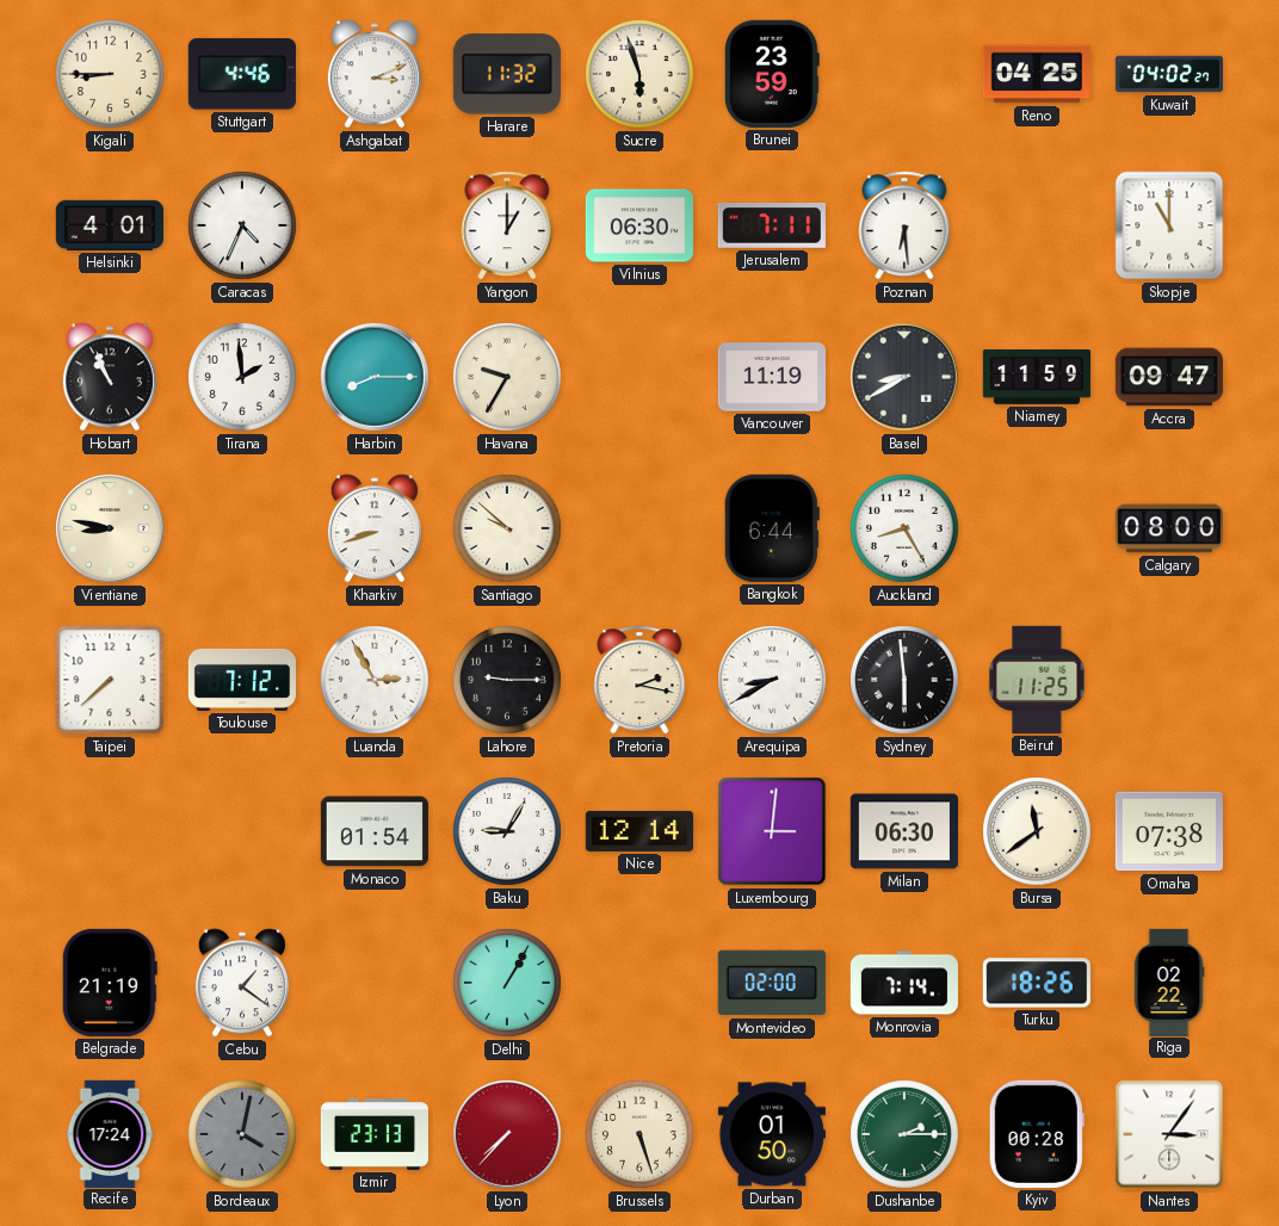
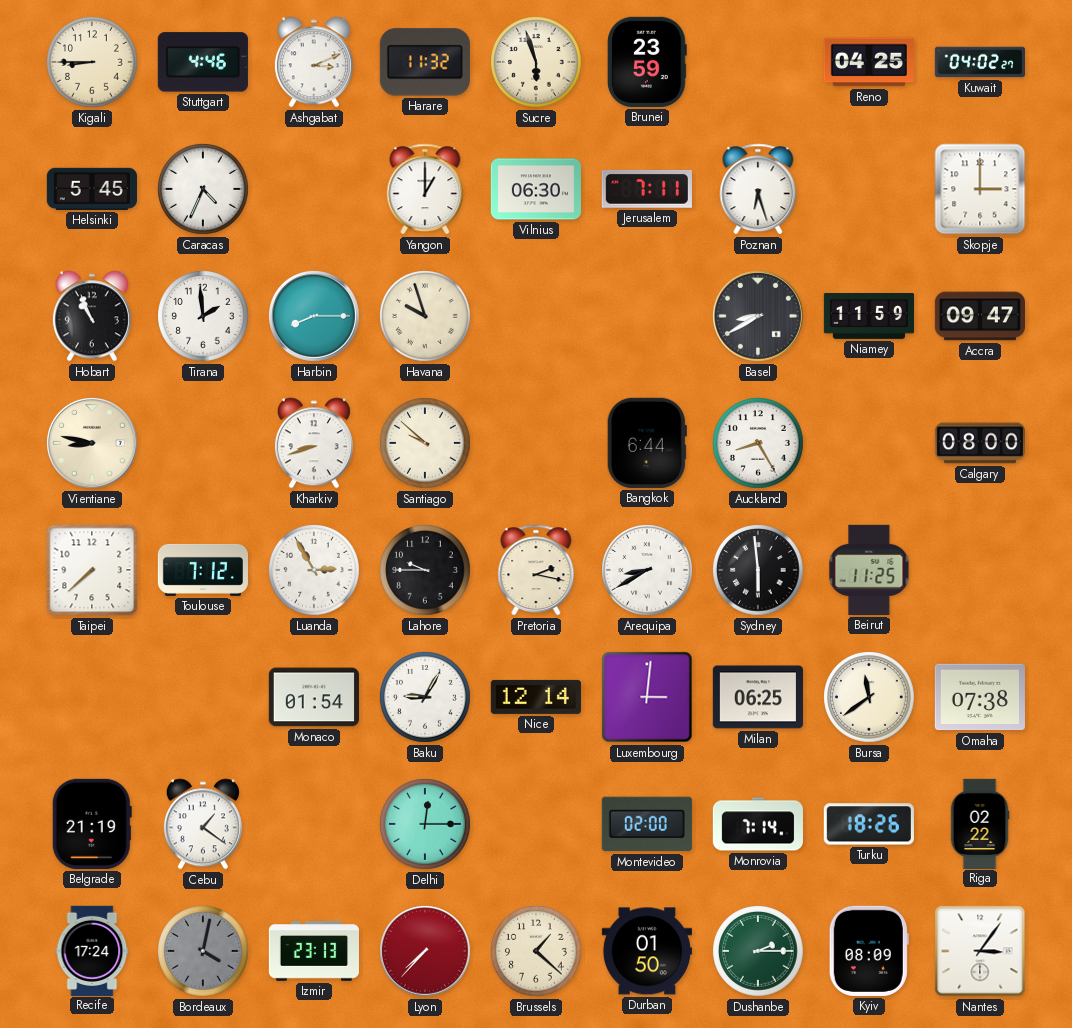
Helsinki: 4:01 -> 5:45
Poznan: 6:29 -> 6:27
Skopje: 11:00 -> 3:00
Havana: 9:35 -> 9:57
Vancouver: 11:19 -> none
Lahore: 9:15 -> 9:45
Milan: 06:30 -> 06:25
Delhi: 1:05 -> 12:15
Brussels: 5:27 -> 1:22
Kyiv: 00:28 -> 08:09
